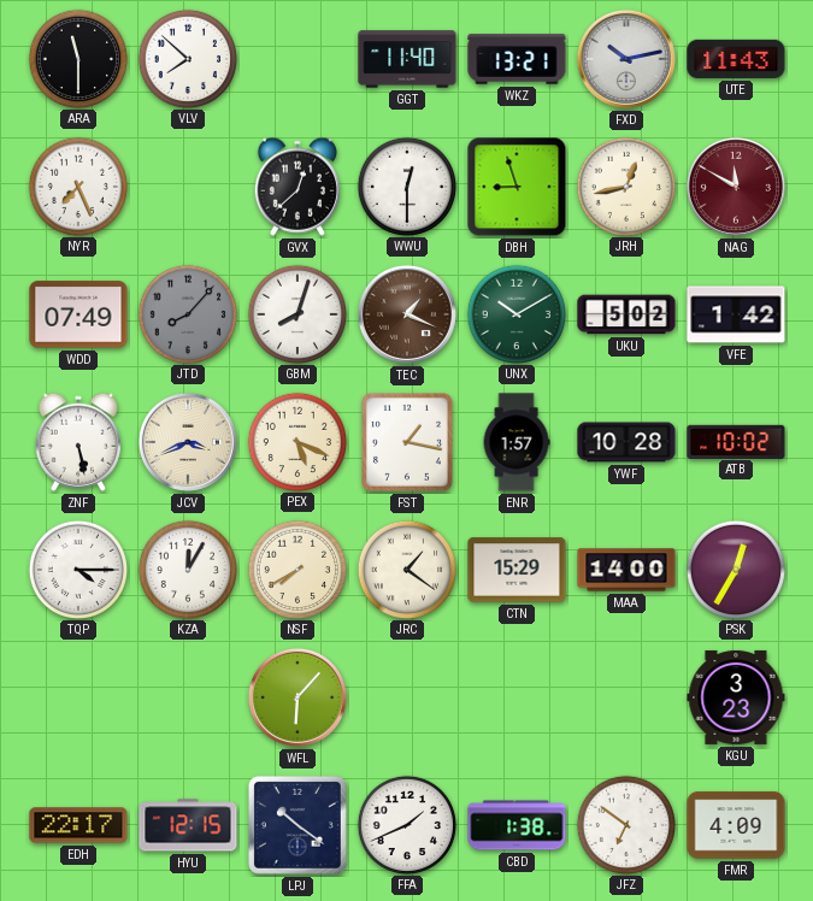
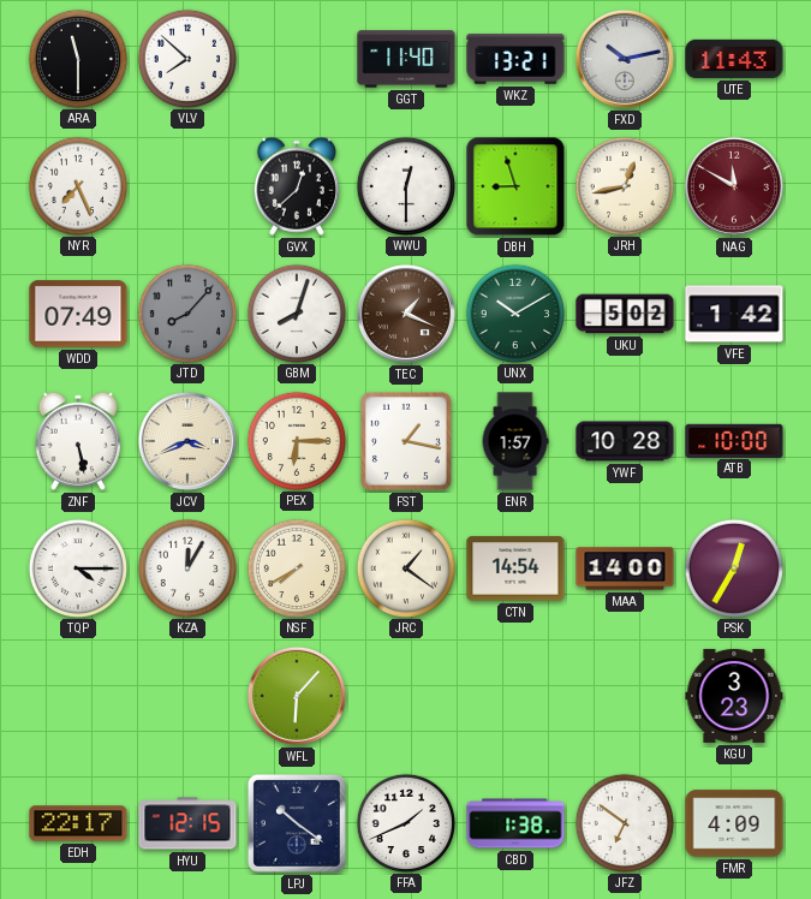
PEX: 5:19 -> 6:15
ATB: 10:02 -> 10:00
CTN: 15:29 -> 14:54
